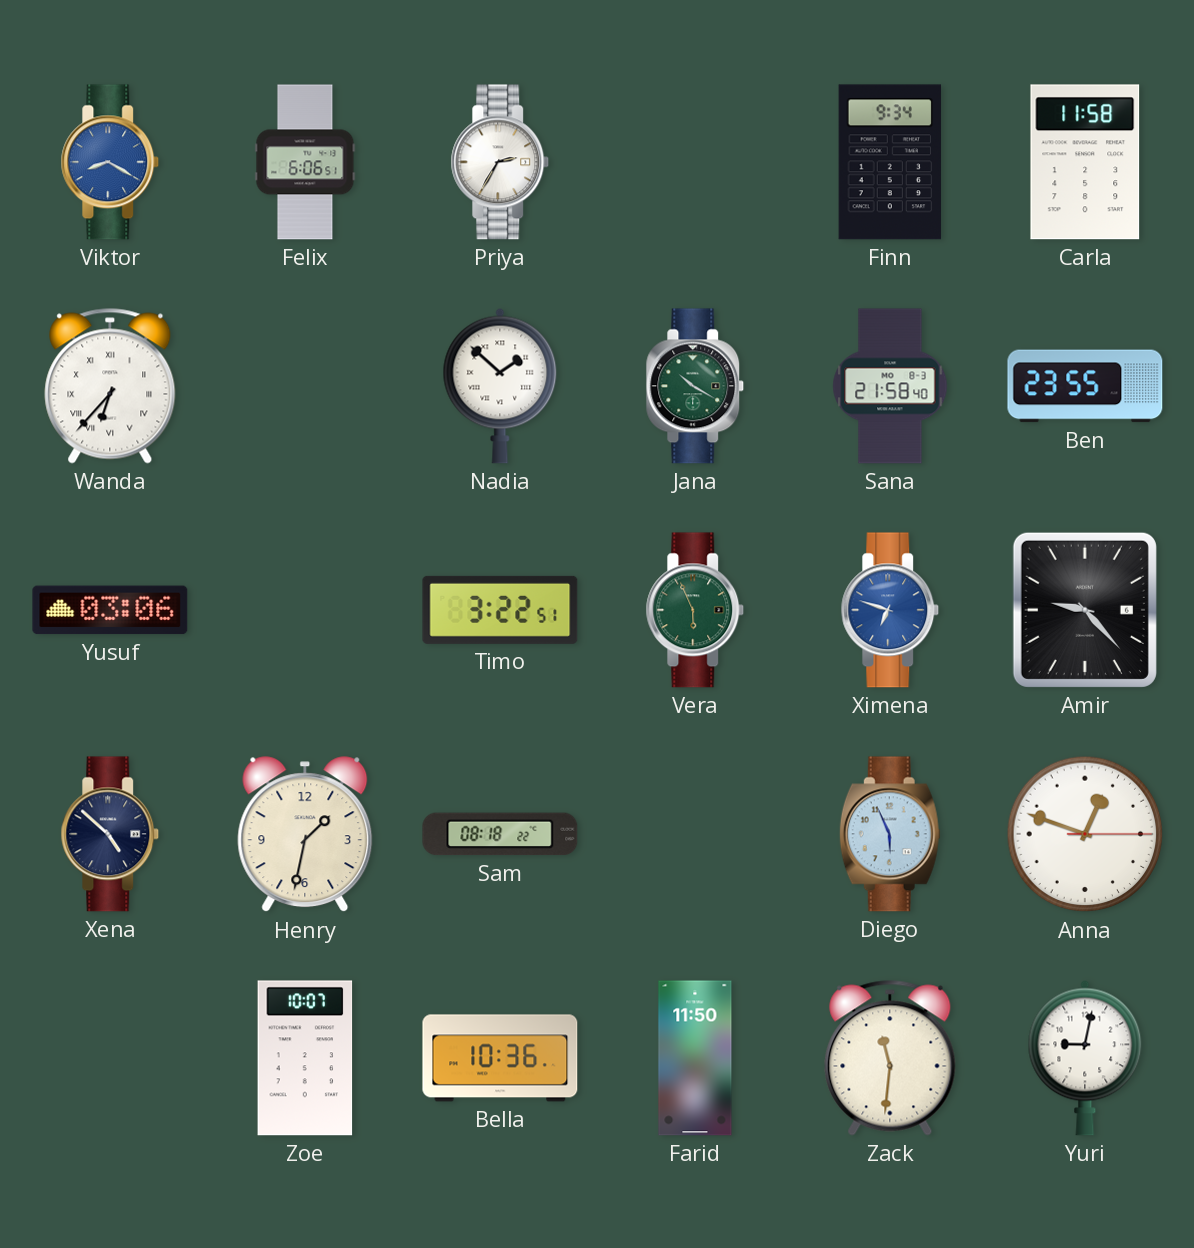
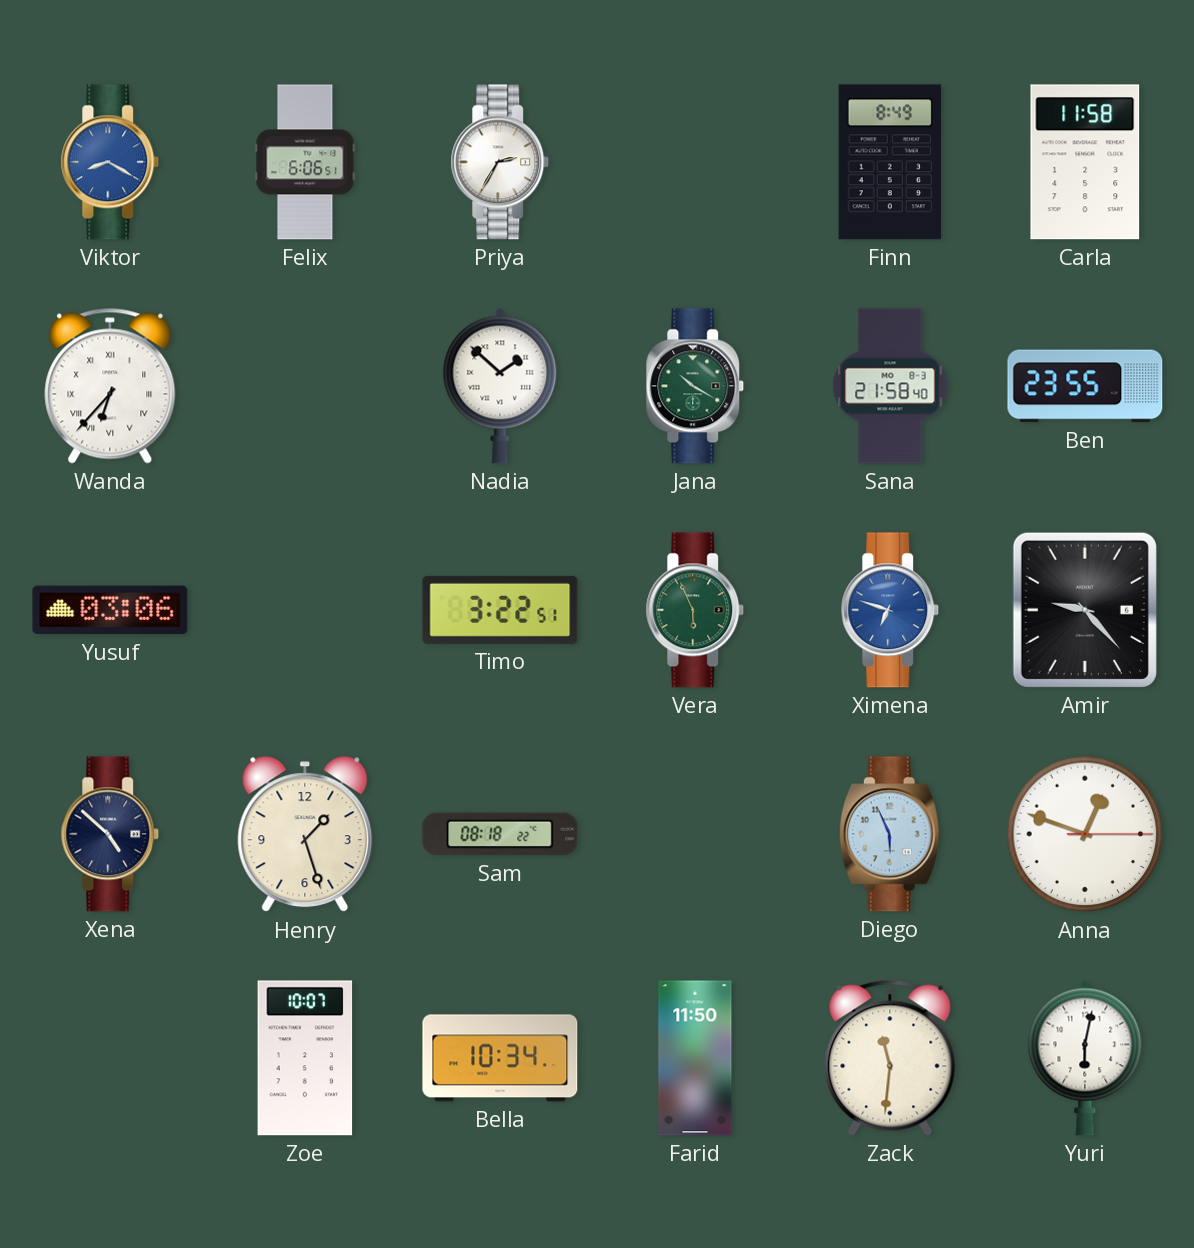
Finn: 9:34 -> 8:49
Henry: 1:32 -> 1:27
Bella: 10:36 -> 10:34
Yuri: 9:02 -> 6:02
